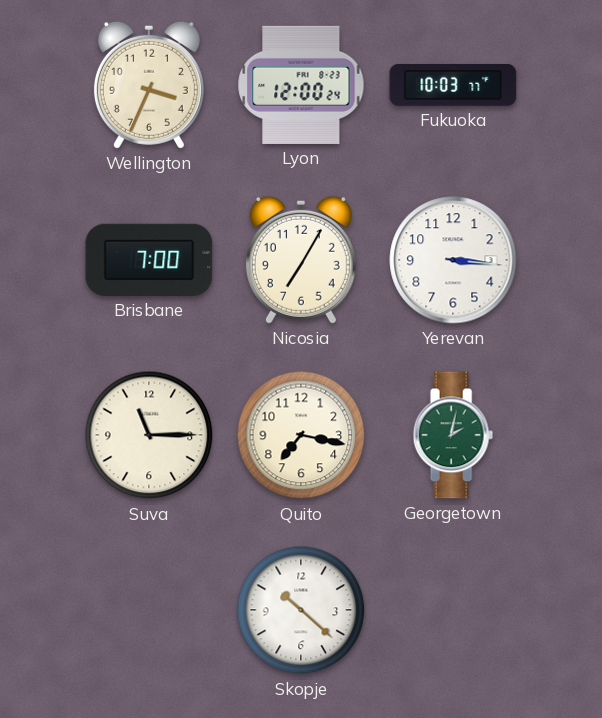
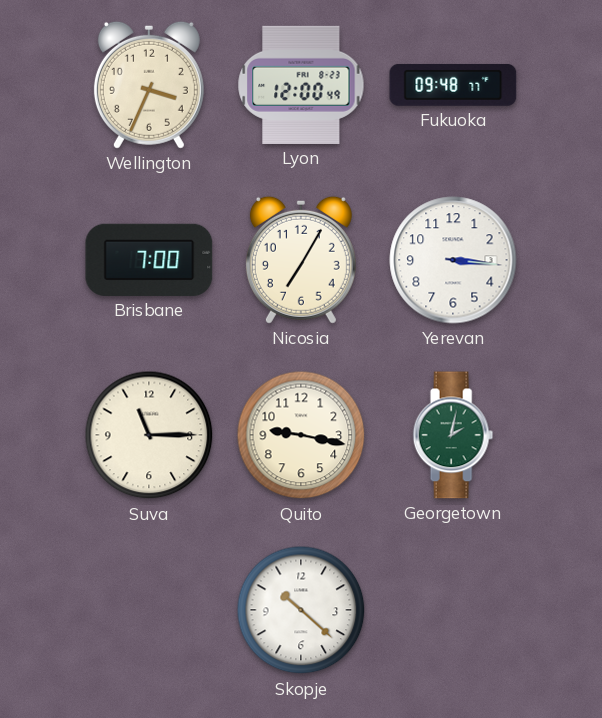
Lyon: 12:00:24 -> 12:00:49
Fukuoka: 10:03 -> 09:48
Quito: 7:17 -> 9:17
